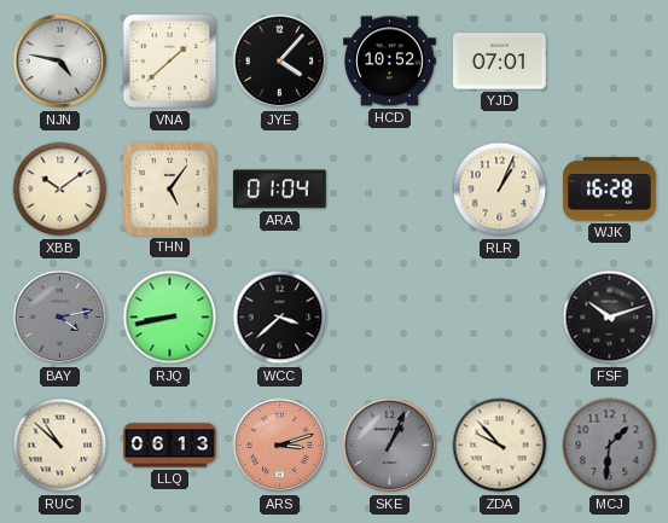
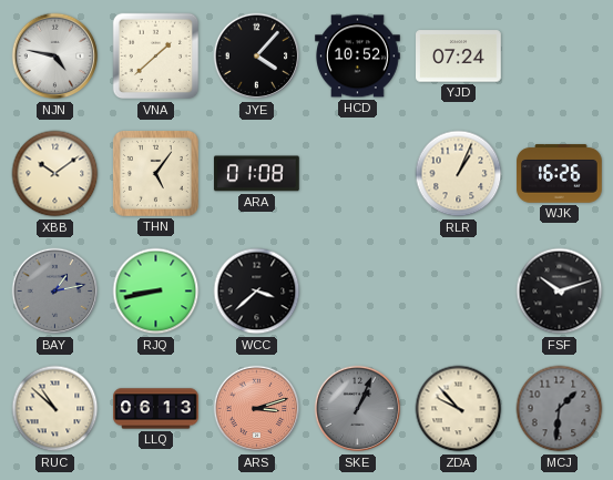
YJD: 07:01 -> 07:24
ARA: 01:04 -> 01:08
WJK: 16:28 -> 16:26
BAY: 4:13 -> 1:13
